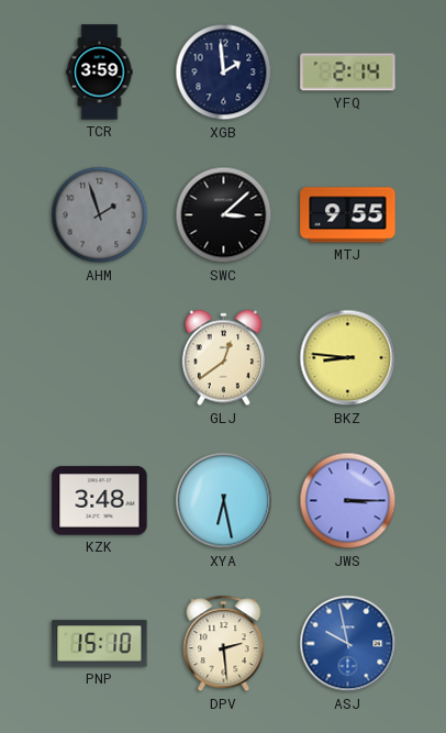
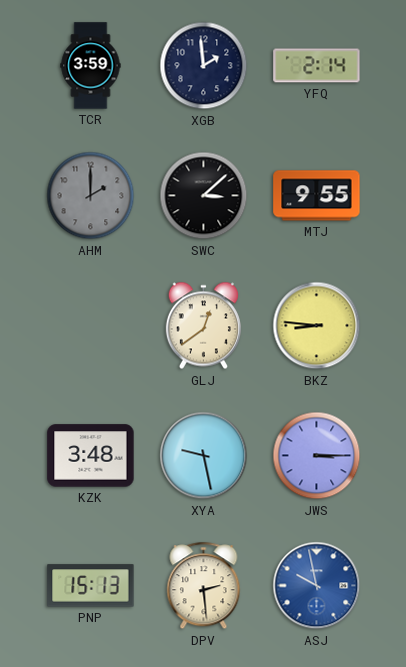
AHM: 1:57 -> 2:00
XYA: 6:28 -> 9:28
PNP: 15:10 -> 15:13
